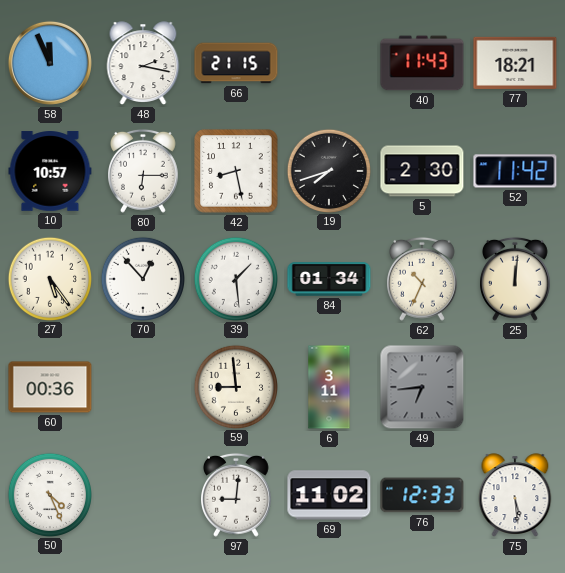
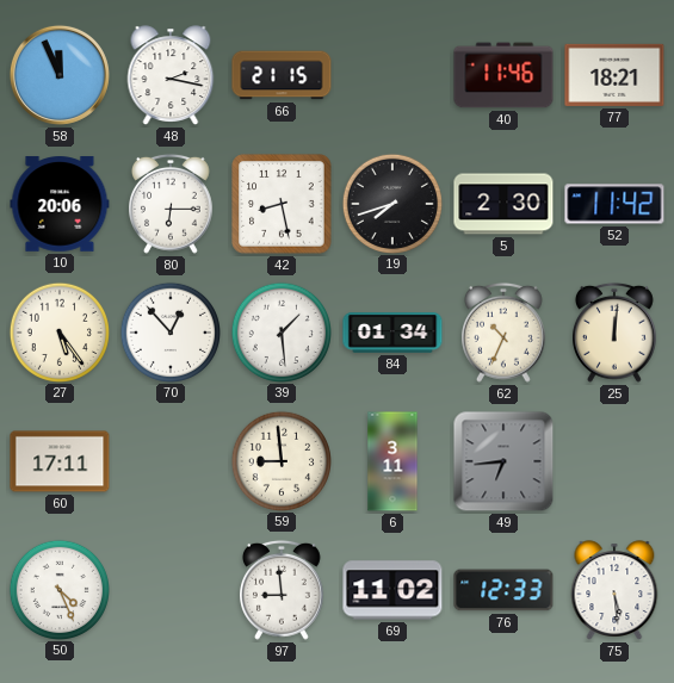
40: 11:43 -> 11:46
10: 10:57 -> 20:06
60: 00:36 -> 17:11
97: 9:01 -> 8:59
